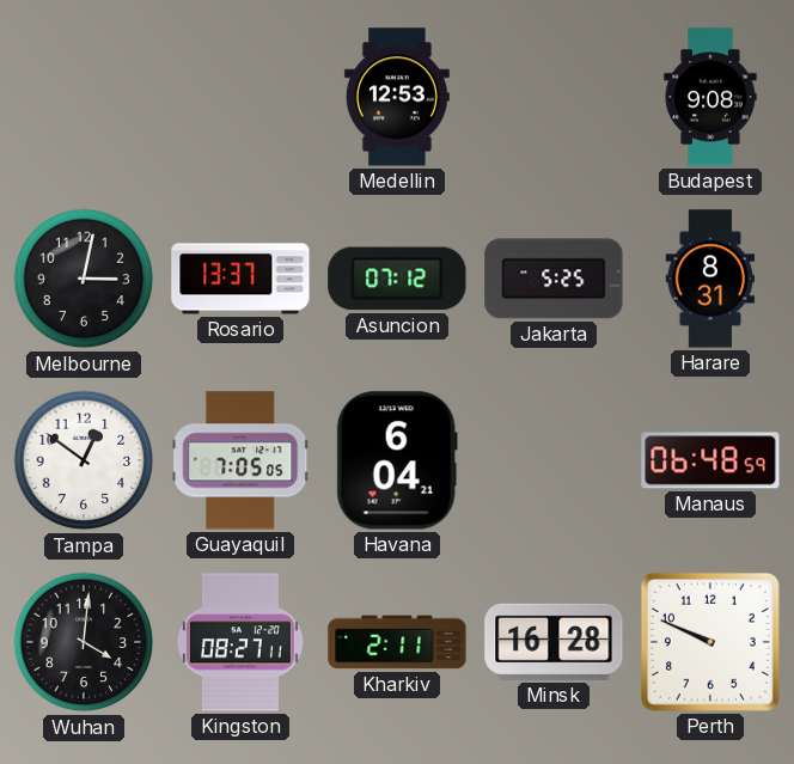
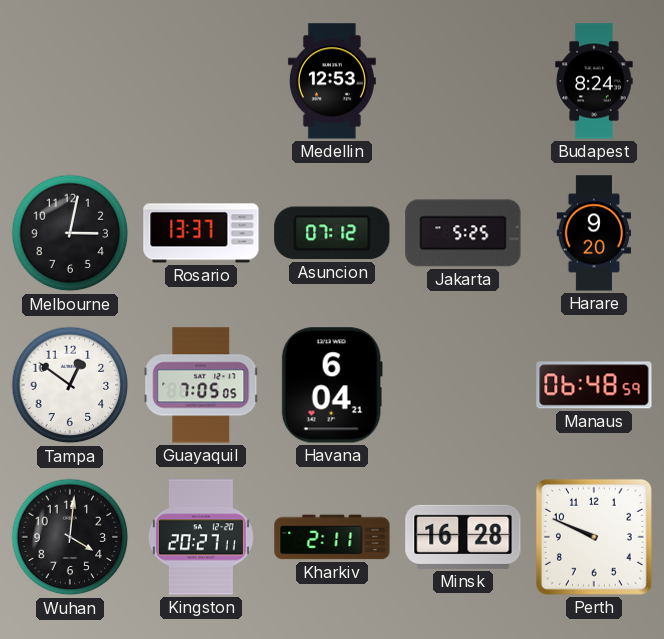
Budapest: 9:08 -> 8:24
Harare: 8:31 -> 9:20
Kingston: 08:27 -> 20:27
